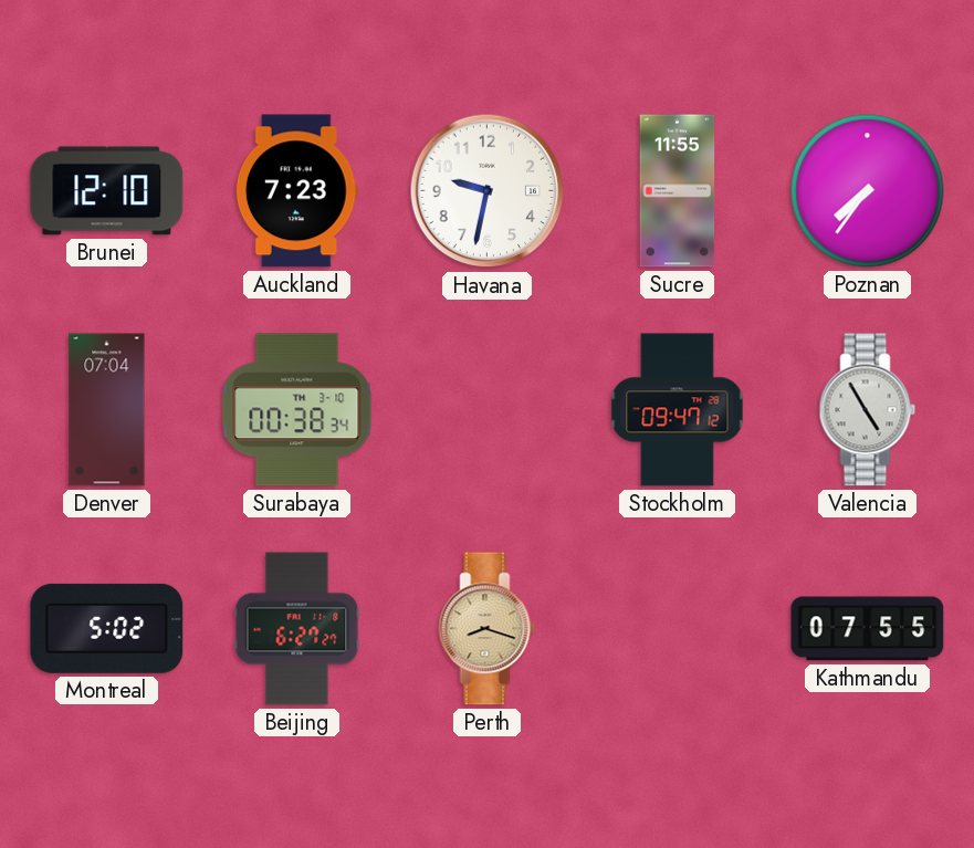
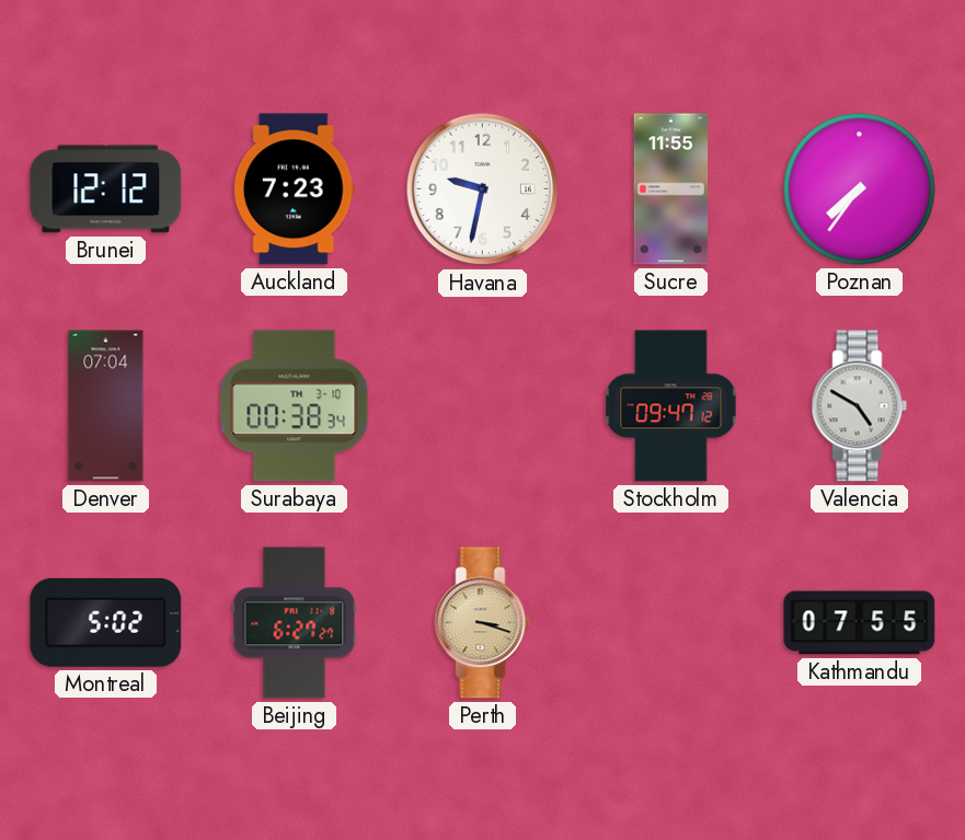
Brunei: 12:10 -> 12:12
Valencia: 4:55 -> 4:50
Perth: 8:18 -> 3:18
